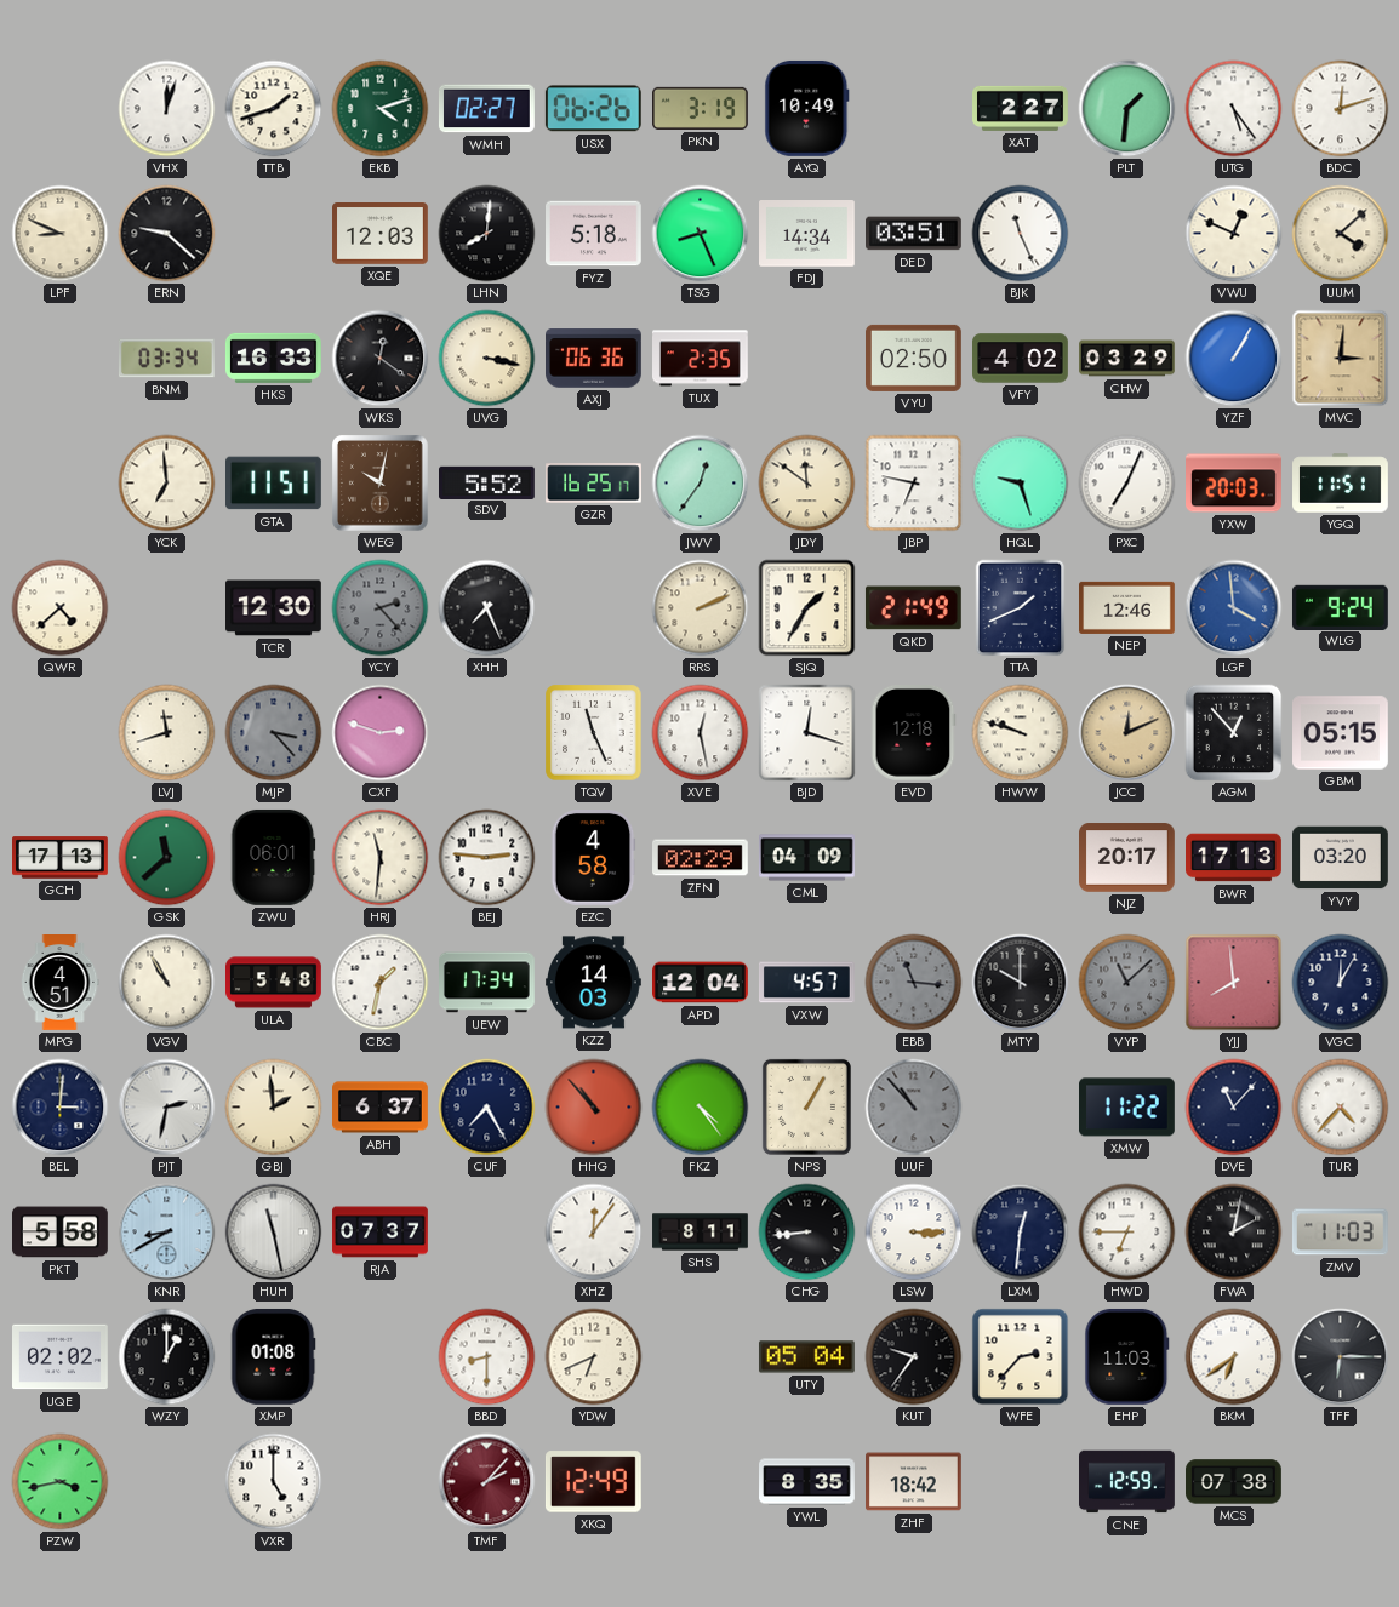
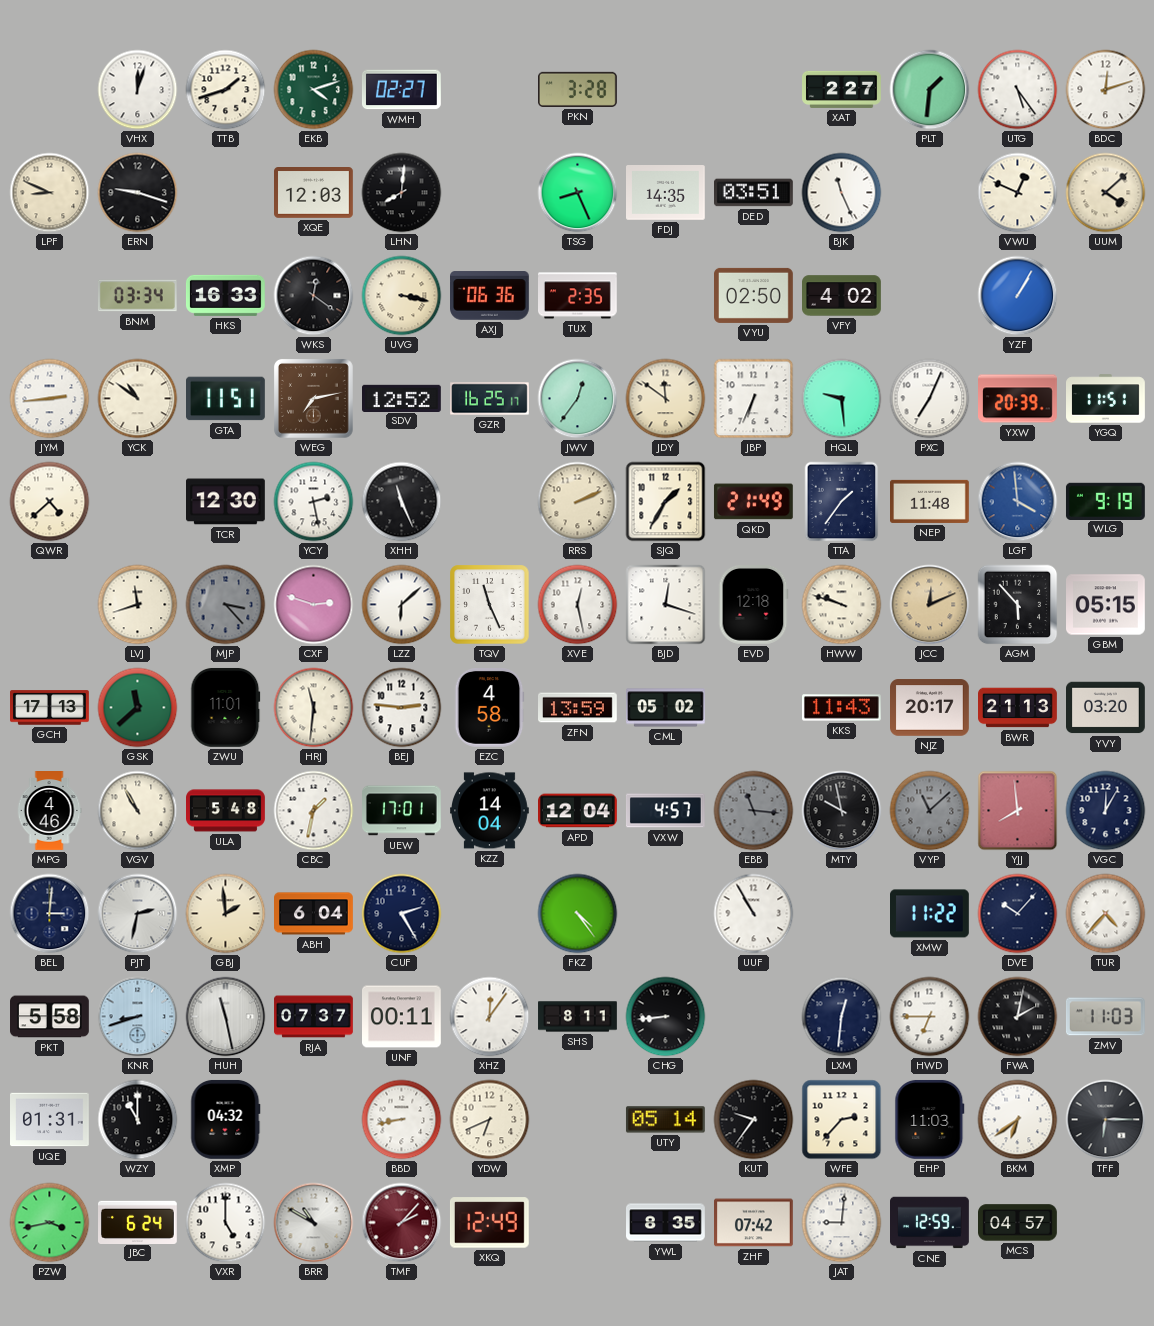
USX: 06:26 -> none
PKN: 3:19 -> 3:28
AYQ: 10:49 -> none
ERN: 9:22 -> 9:18
FYZ: 5:18 -> none
FDJ: 14:34 -> 14:35
CHW: 03:29 -> none
MVC: 3:01 -> none
JYM: none -> 2:44
YCK: 6:59 -> 10:51
WEG: 10:02 -> 7:13
SDV: 5:52 -> 12:52
JBP: 6:47 -> 6:34
HQL: 9:27 -> 9:29
YXW: 20:03 -> 20:39
YCY: 2:23 -> 2:28
YCY dial: grey -> white
XHH: 7:26 -> 11:26
TTA: 1:41 -> 1:36
NEP: 12:46 -> 11:48
WLG: 9:24 -> 9:19
LZZ: none -> 6:08
AGM: 12:53 -> 5:53
ZWU: 06:01 -> 11:01
ZFN: 02:29 -> 13:59
CML: 04:09 -> 05:02
KKS: none -> 11:43
BWR: 17:13 -> 21:13
MPG: 4:51 -> 4:46
UEW: 17:34 -> 17:01
KZZ: 14:03 -> 14:04
MTY: 10:00 -> 9:58
ABH: 6:37 -> 6:04
CUF: 7:25 -> 2:25
HHG: 10:53 -> none
NPS: 1:05 -> none
UUF: 10:53 -> 10:55
UUF dial: grey -> white
DVE: 11:07 -> 10:07
KNR: 8:40 -> 8:42
UNF: none -> 00:11
LSW: 3:15 -> none
UQE: 02:02 -> 01:31
WZY: 1:00 -> 11:00
XMP: 01:08 -> 04:32
BBD: 8:30 -> 8:43
UTY: 05:04 -> 05:14
JBC: none -> 6:24
BRR: none -> 10:50
ZHF: 18:42 -> 07:42
JAT: none -> 9:01
MCS: 07:38 -> 04:57
